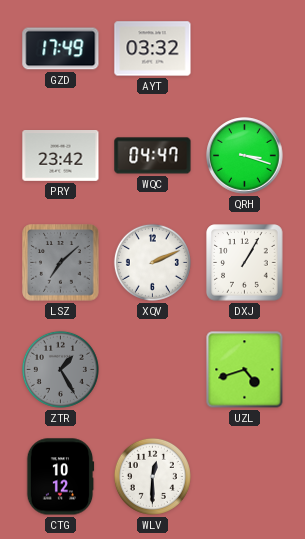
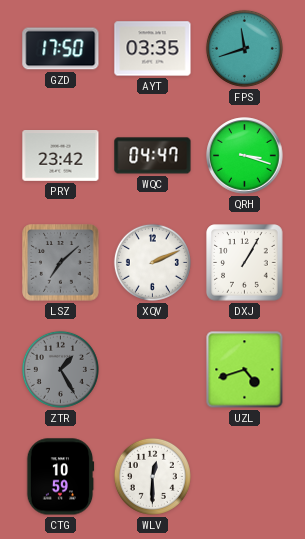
GZD: 17:49 -> 17:50
AYT: 03:32 -> 03:35
FPS: none -> 11:42
CTG: 10:12 -> 10:59
